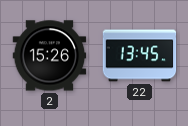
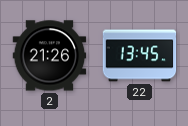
2: 15:26 -> 21:26
